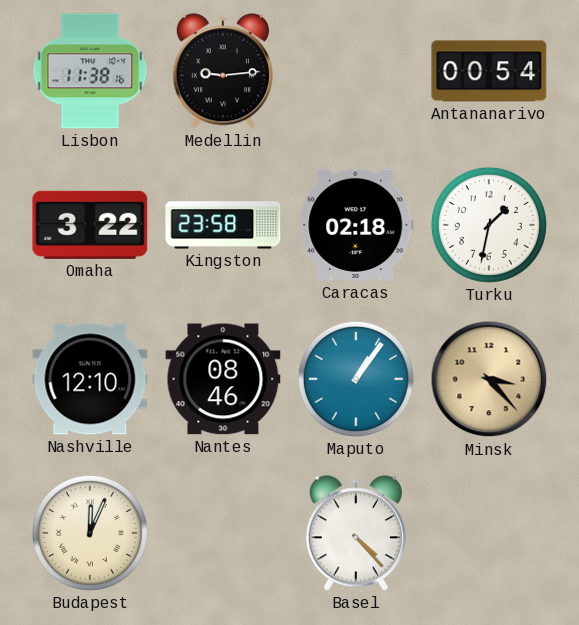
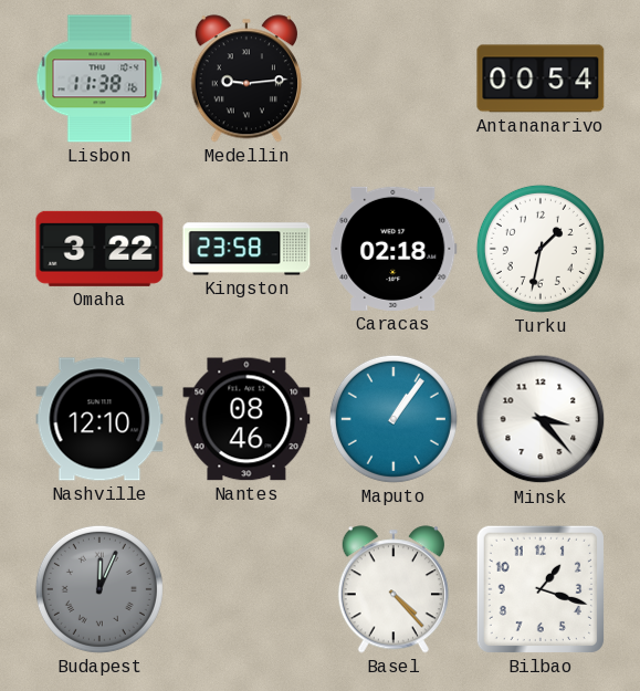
Minsk dial: champagne -> white
Budapest dial: cream -> grey
Bilbao: none -> 1:18
